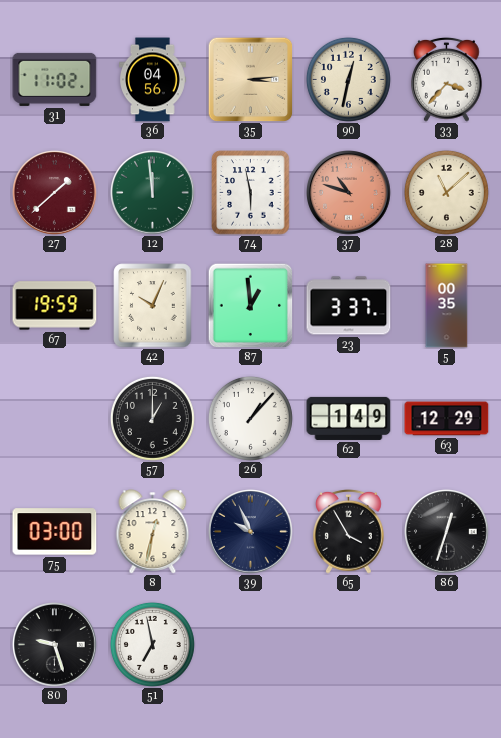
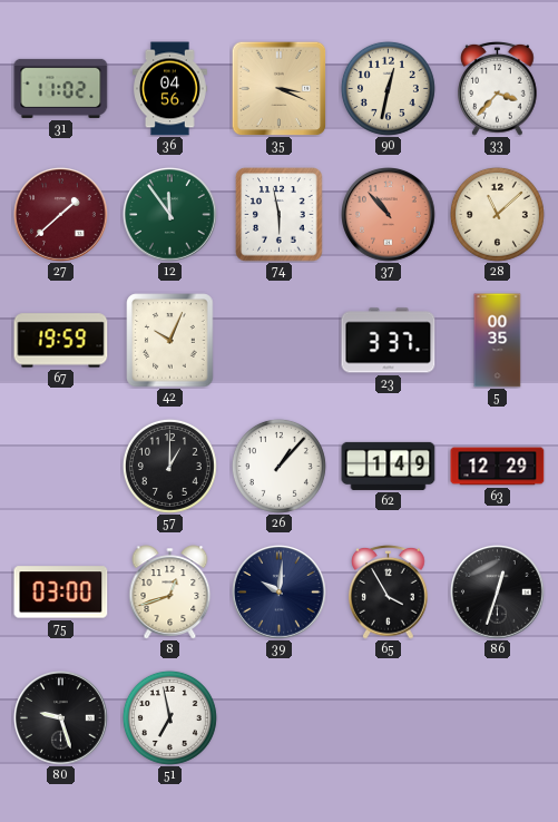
35: 3:14 -> 3:19
12: 11:59 -> 11:54
37: 10:48 -> 10:53
87: 12:59 -> none
8: 12:32 -> 12:42
39: 9:56 -> 10:01
